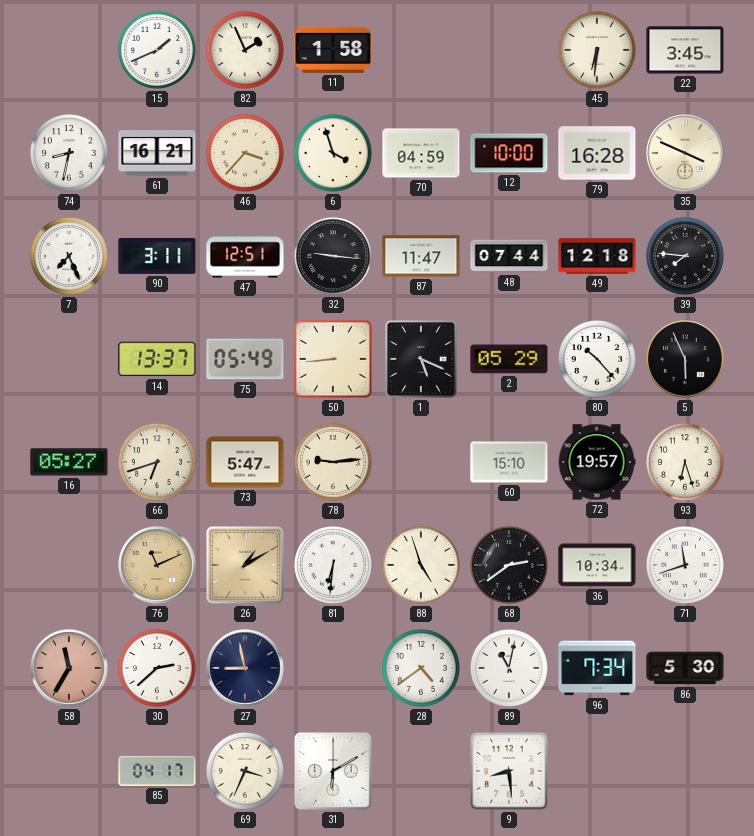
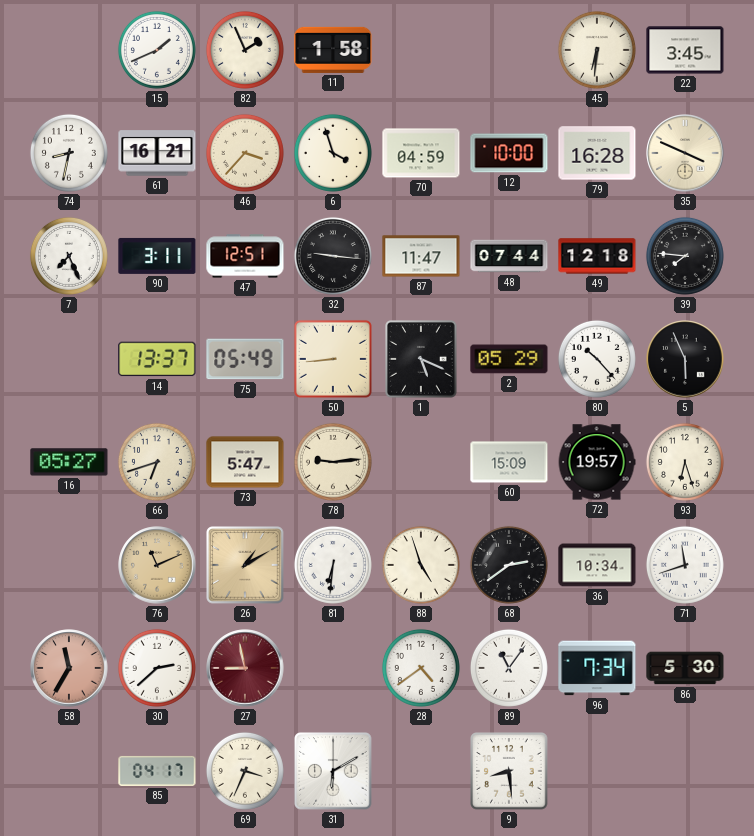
60: 15:10 -> 15:09
27 dial: navy -> burgundy
89: 11:02 -> 11:06
